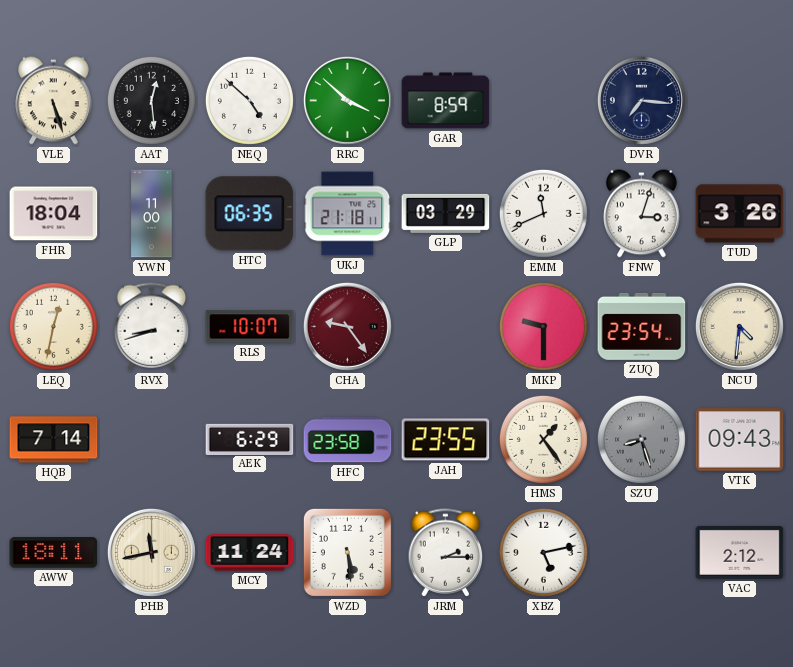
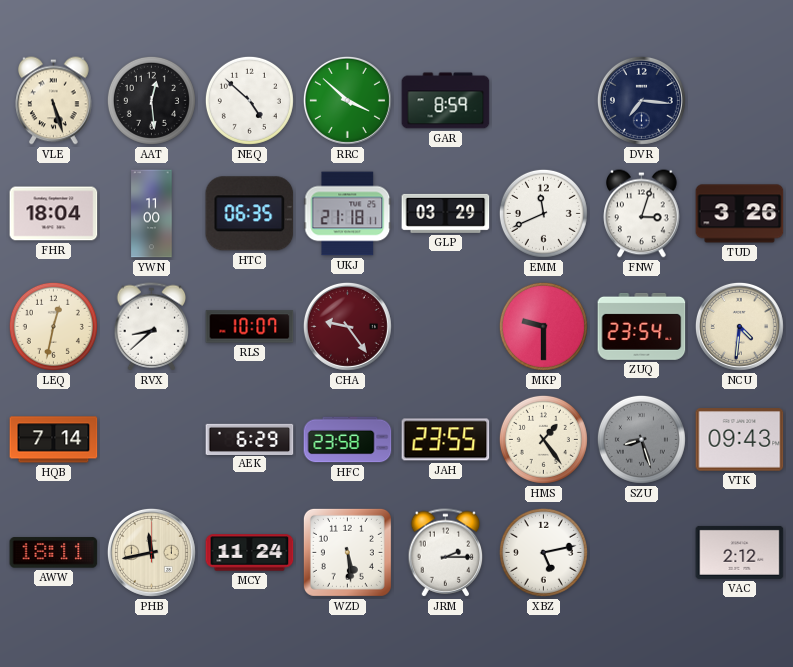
RVX: 8:42 -> 8:38
